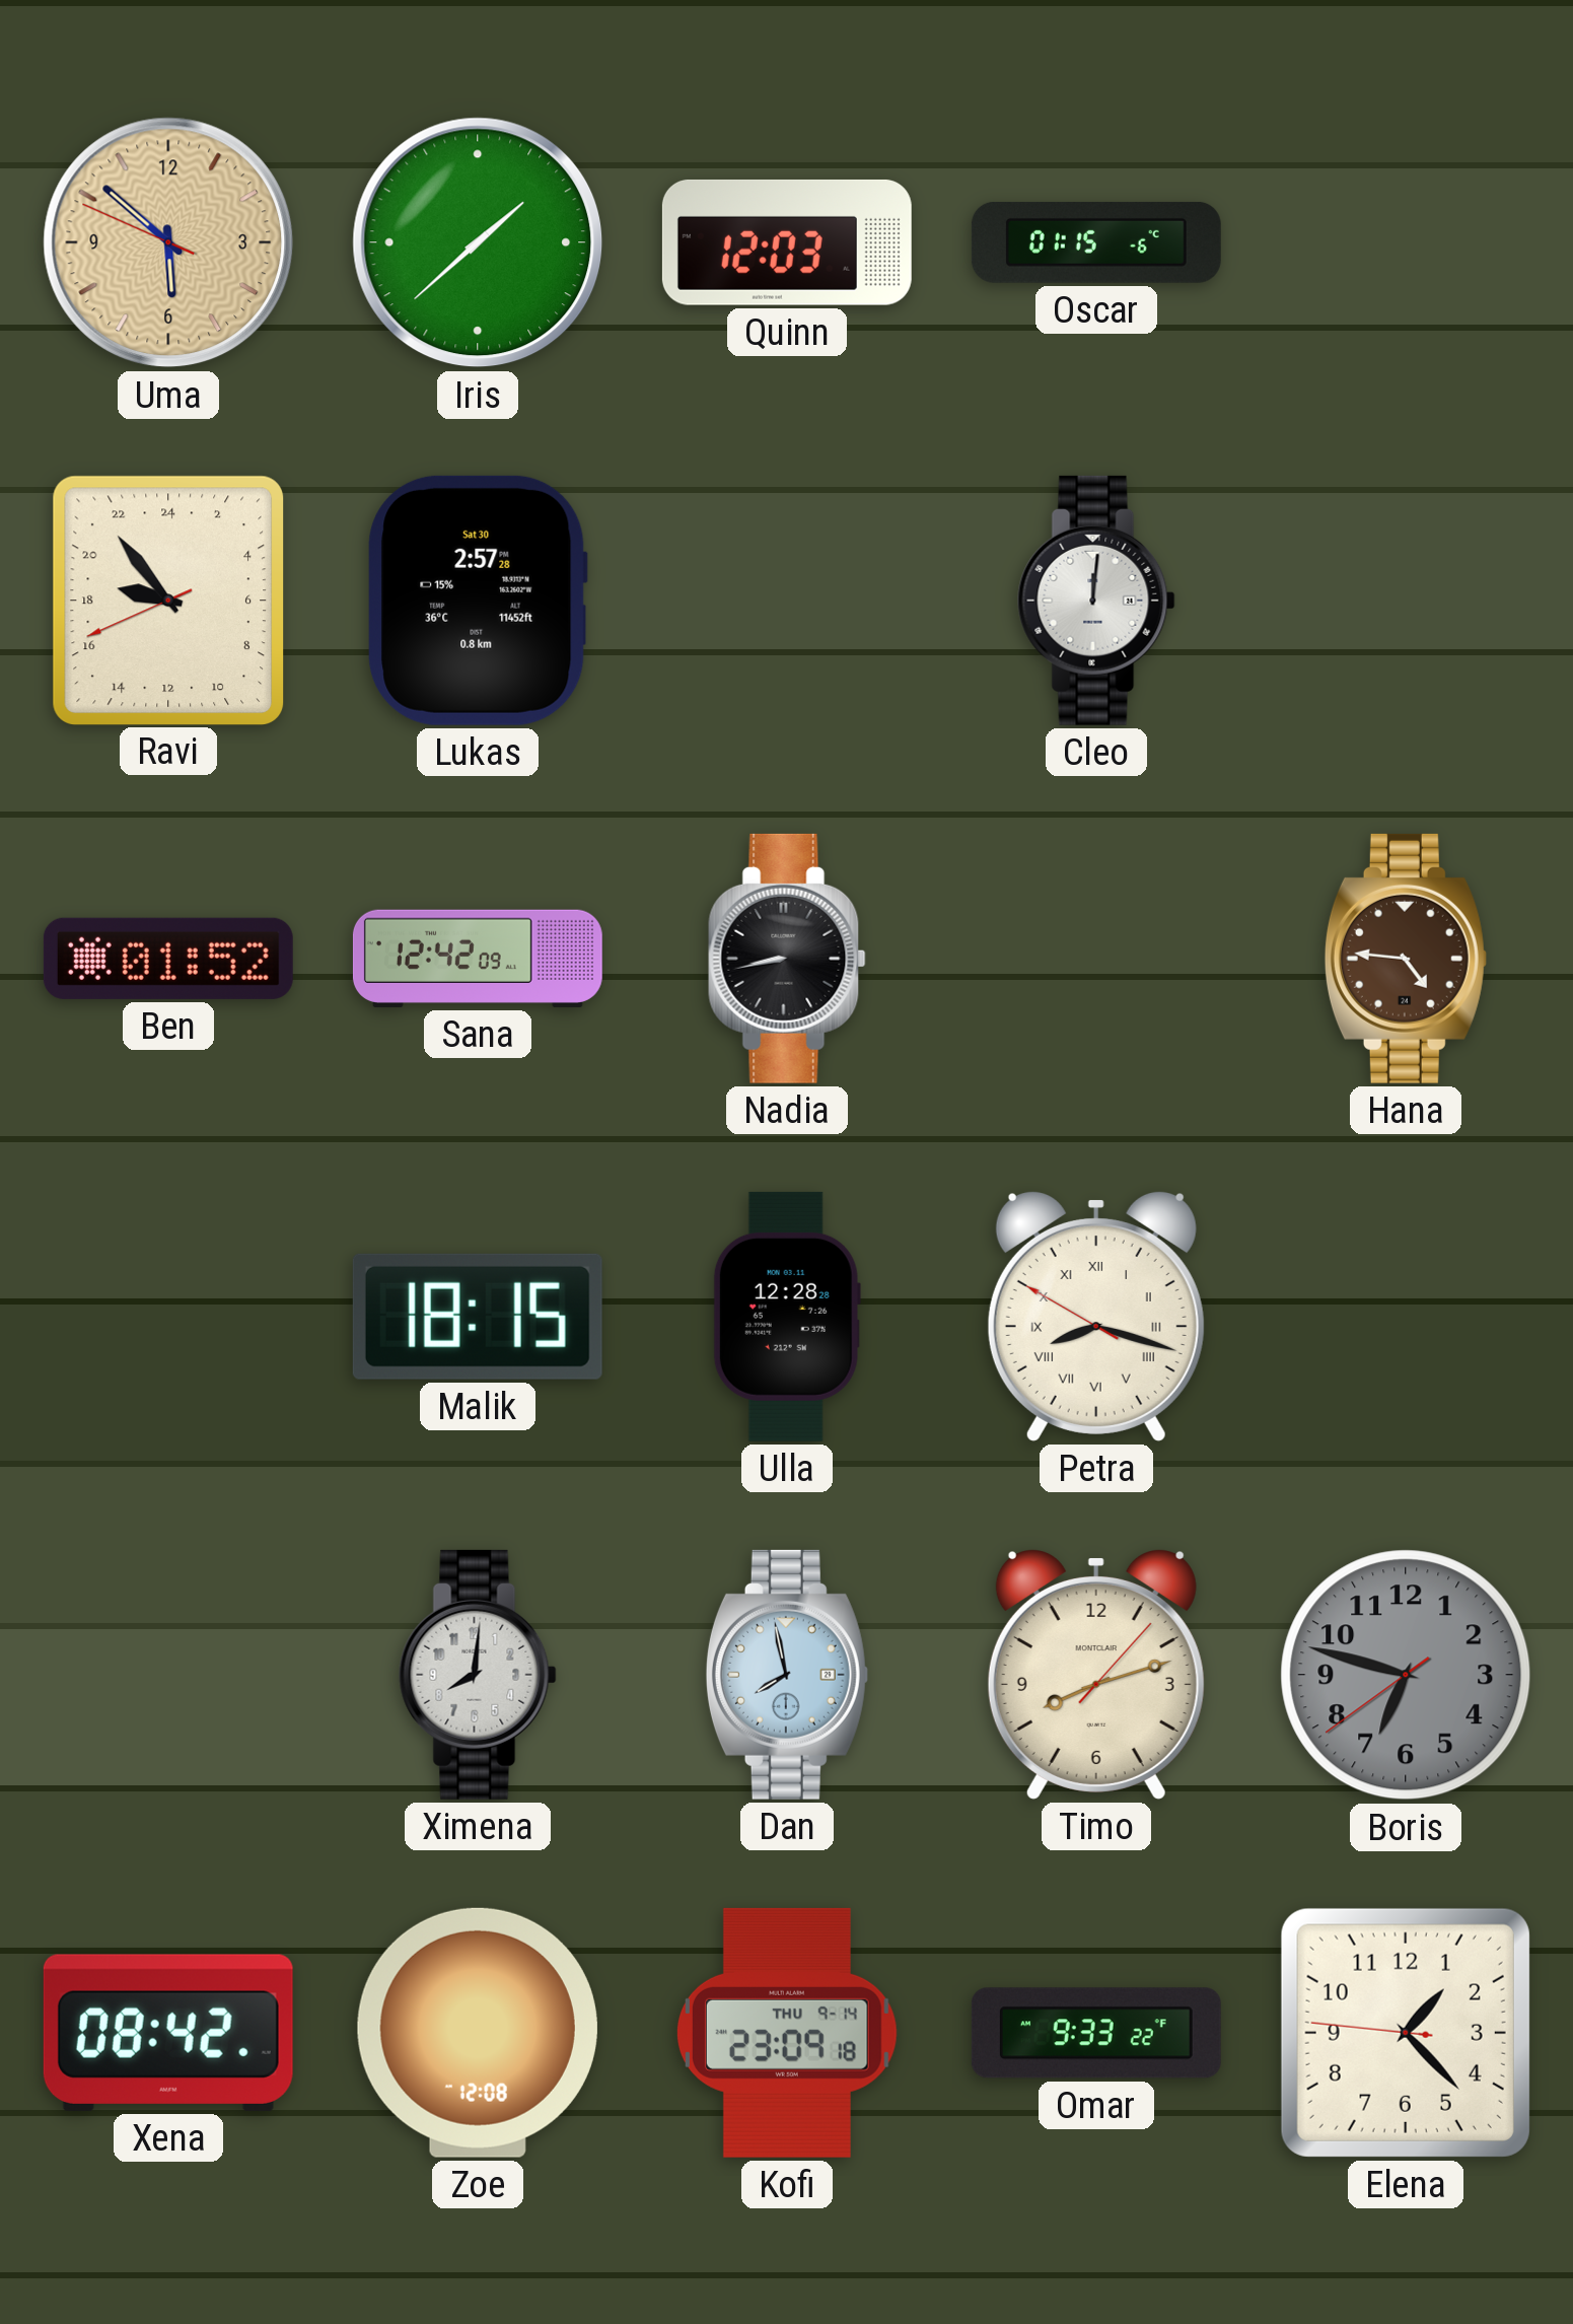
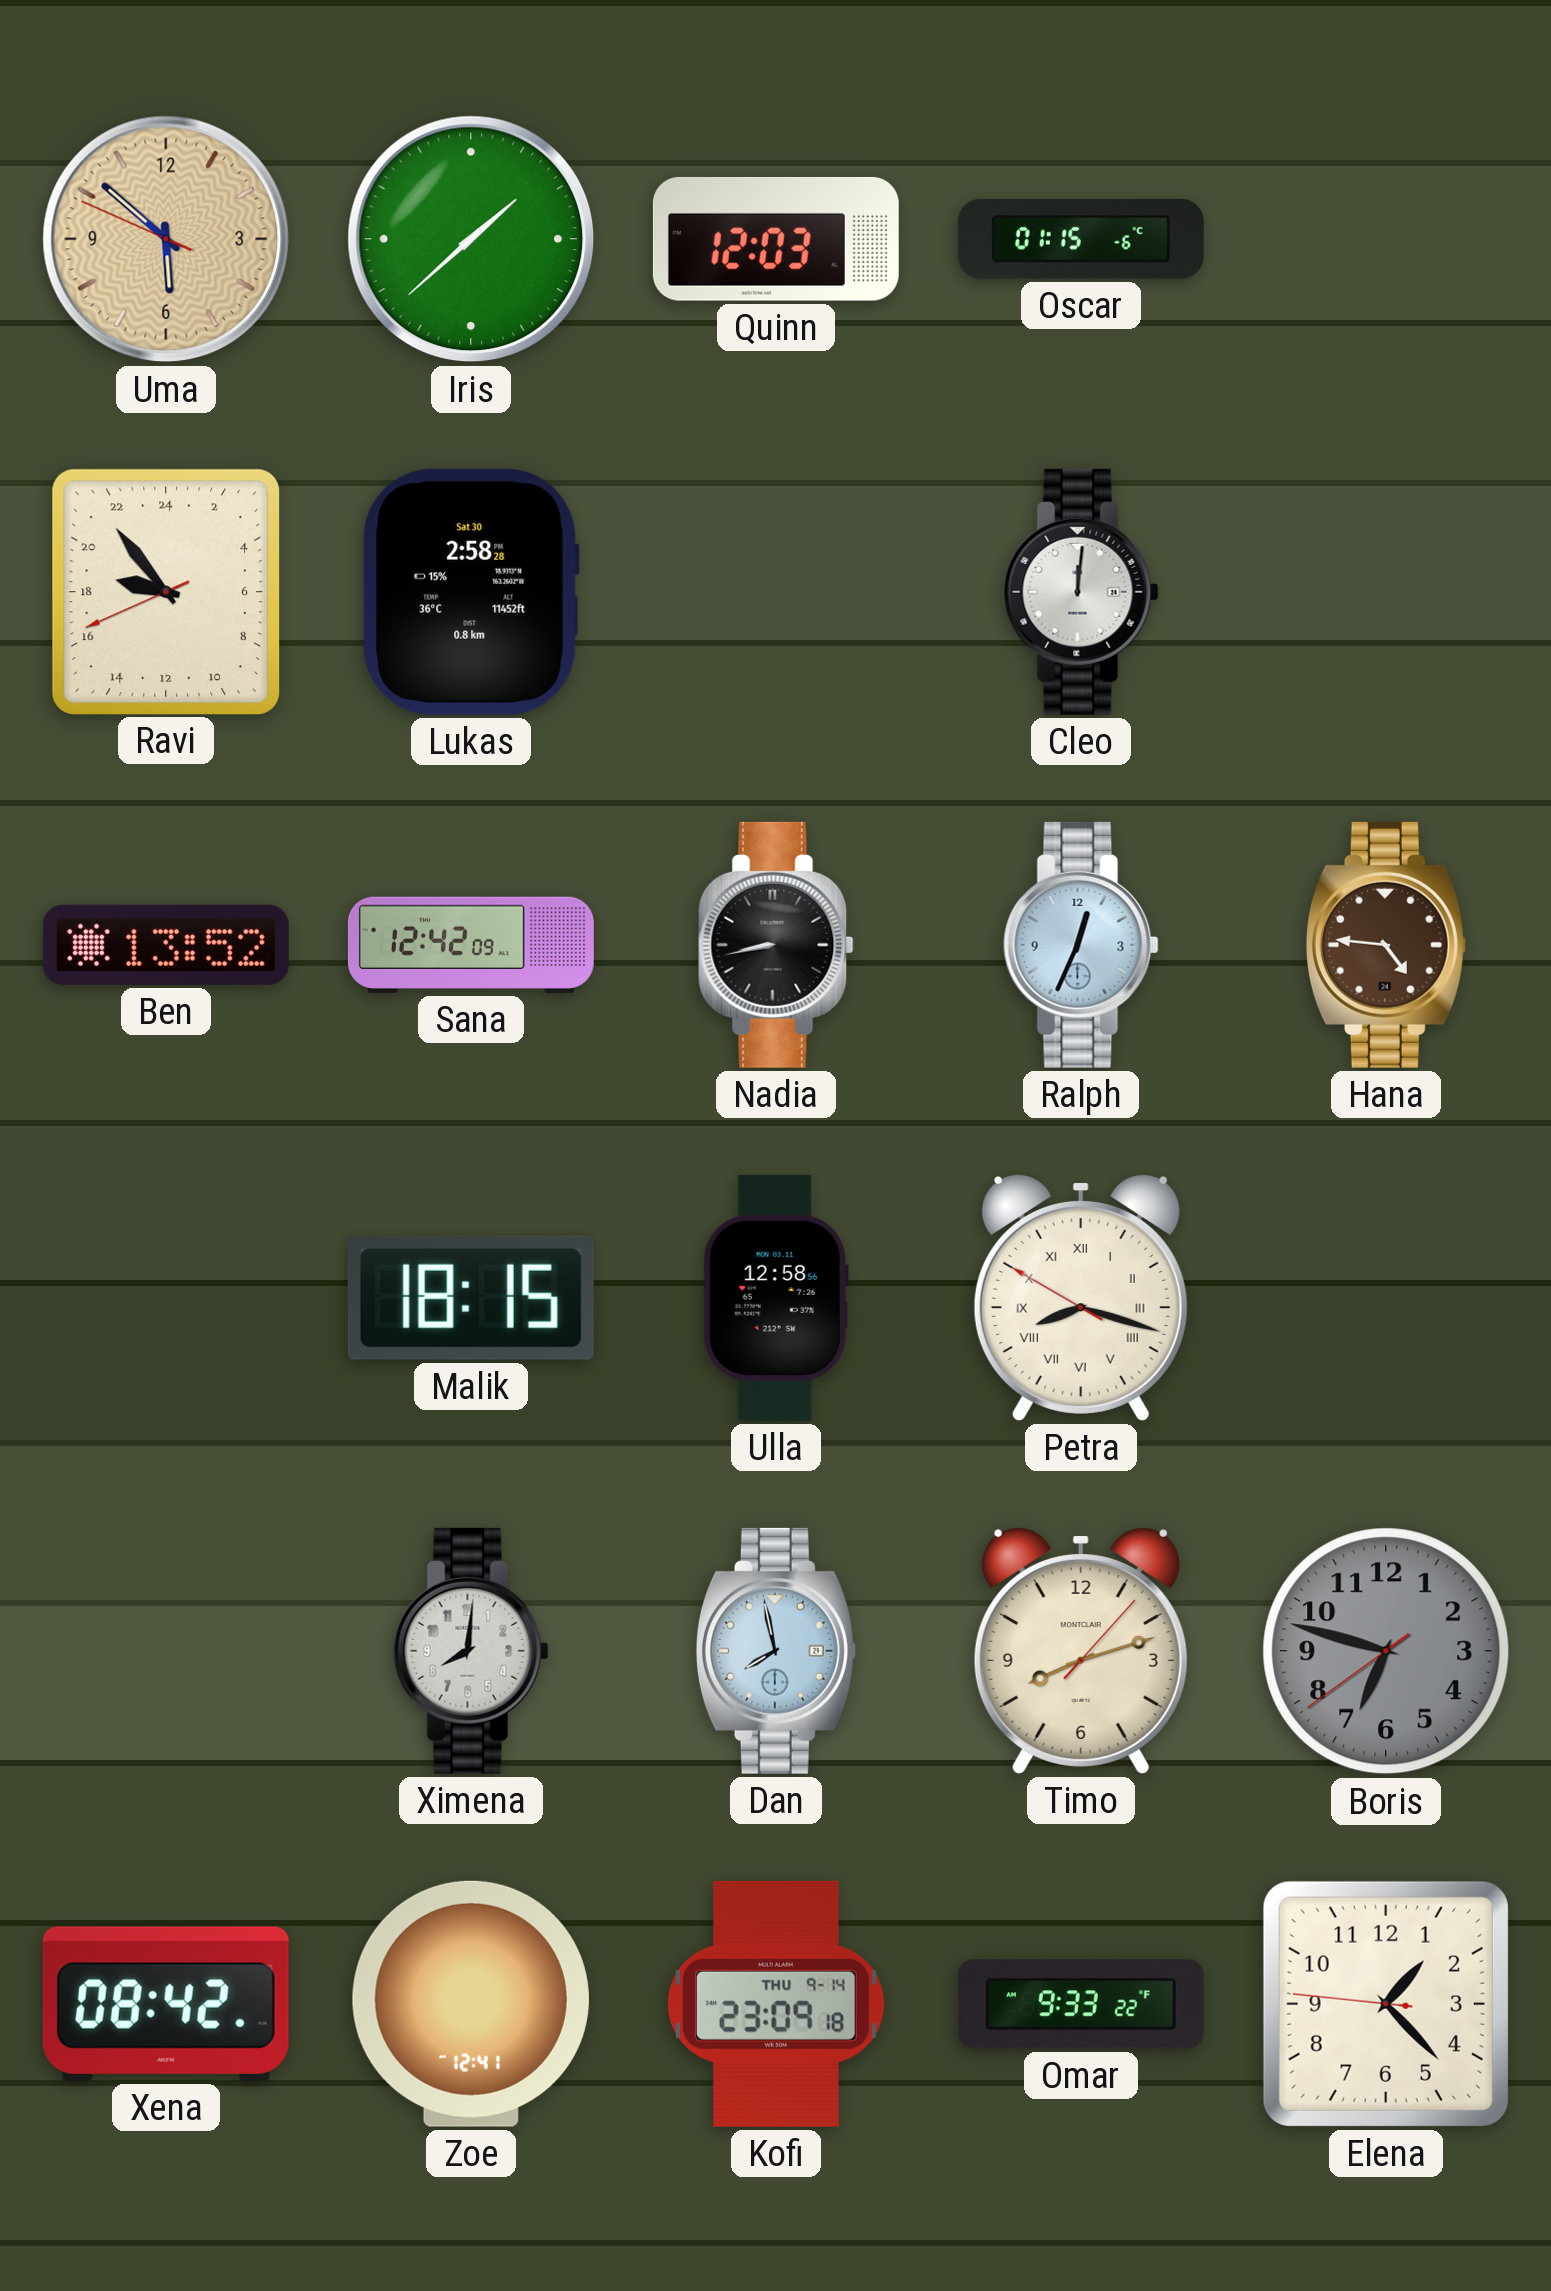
Lukas: 2:57 -> 2:58
Ben: 01:52 -> 13:52
Ralph: none -> 12:34
Ulla: 12:28 -> 12:58
Zoe: 12:08 -> 12:41
